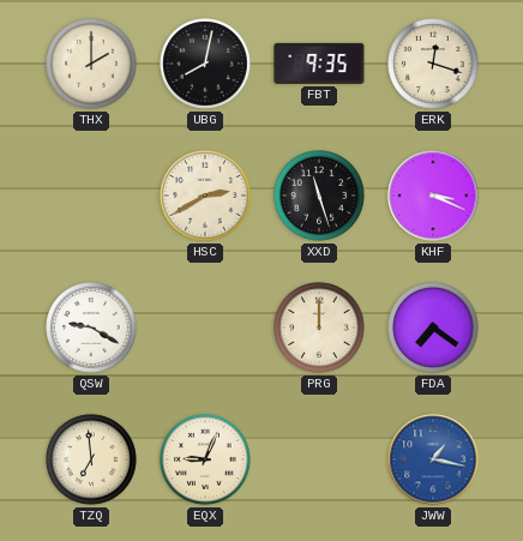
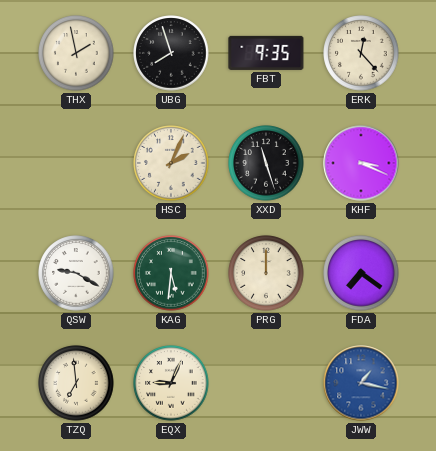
THX: 2:00 -> 1:58
UBG: 8:02 -> 7:57
ERK: 12:18 -> 12:23
HSC: 2:40 -> 2:04
KAG: none -> 5:31
